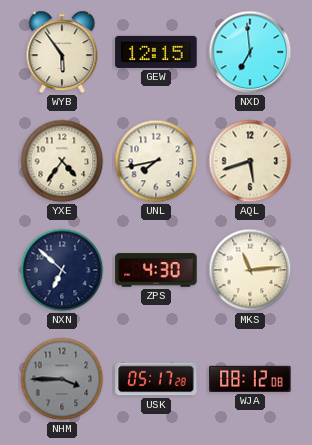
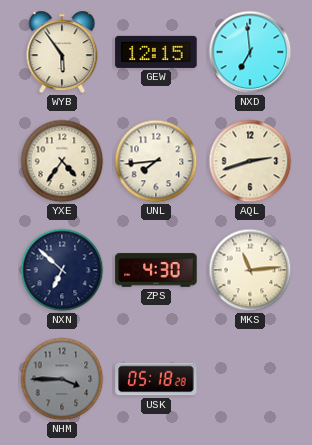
UNL: 7:43 -> 7:44
AQL: 5:42 -> 2:42
USK: 05:17 -> 05:18
WJA: 08:12 -> none
